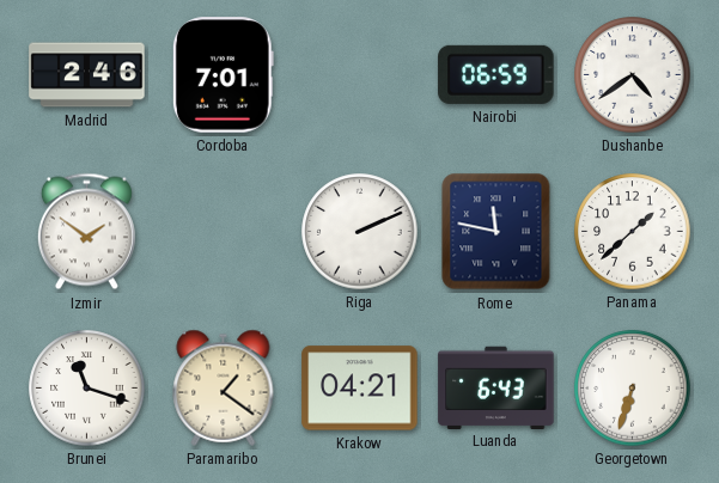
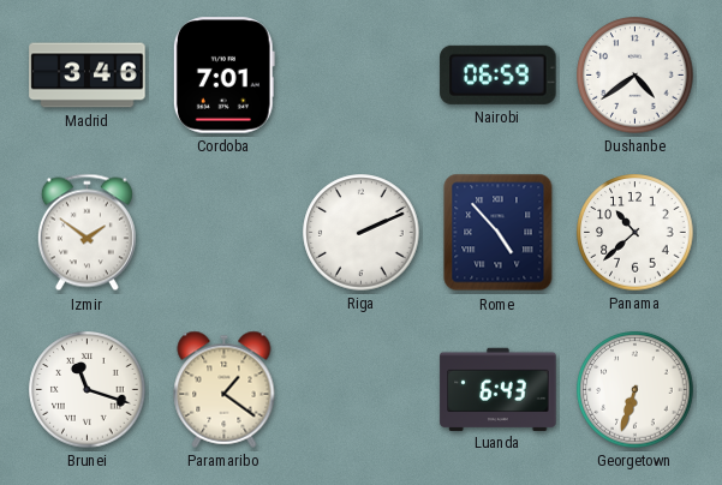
Madrid: 2:46 -> 3:46
Rome: 11:47 -> 4:53
Panama: 1:38 -> 10:38
Krakow: 04:21 -> none
